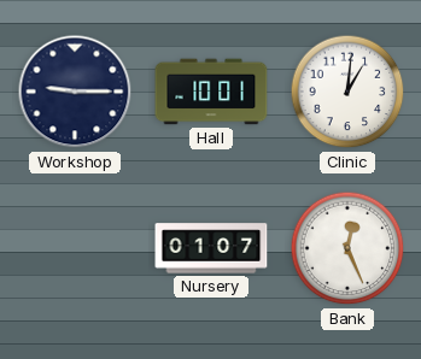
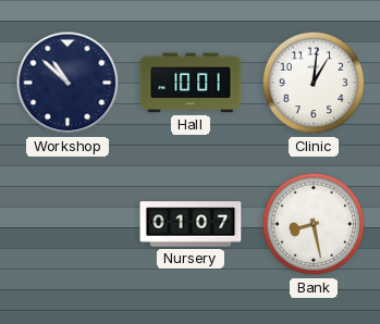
Workshop: 9:15 -> 10:52
Bank: 12:26 -> 8:28
